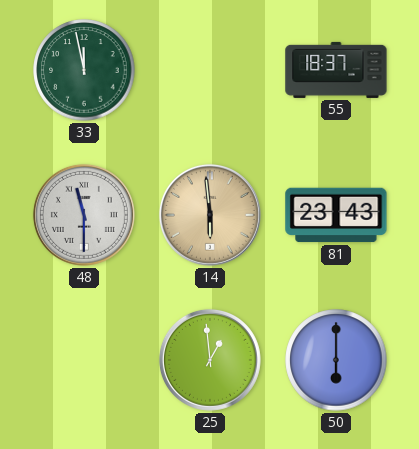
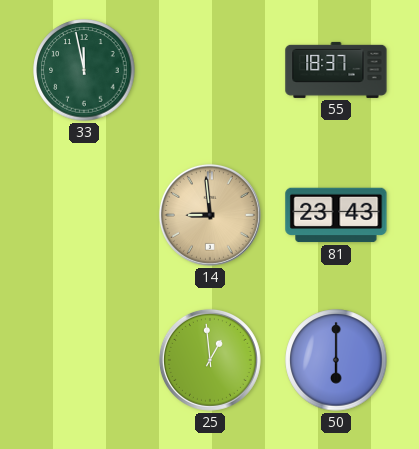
48: 11:30 -> none
14: 5:59 -> 8:59
